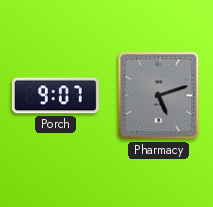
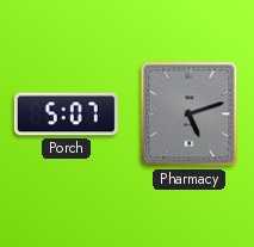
Porch: 9:07 -> 5:07
